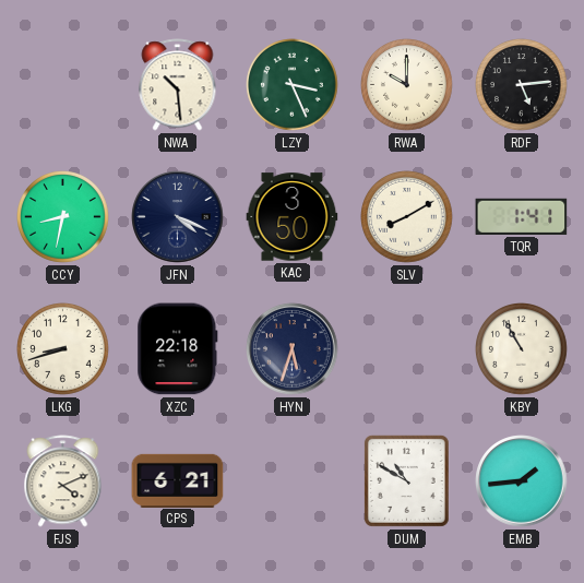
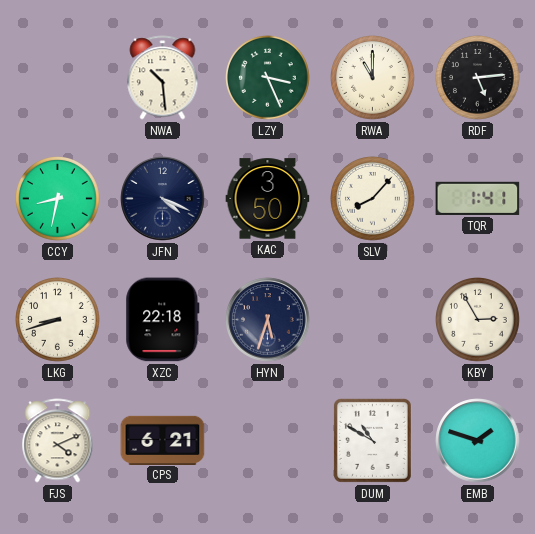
RWA: 10:00 -> 11:00
SLV: 8:10 -> 8:07
KBY: 10:55 -> 2:55
EMB: 1:44 -> 1:48
